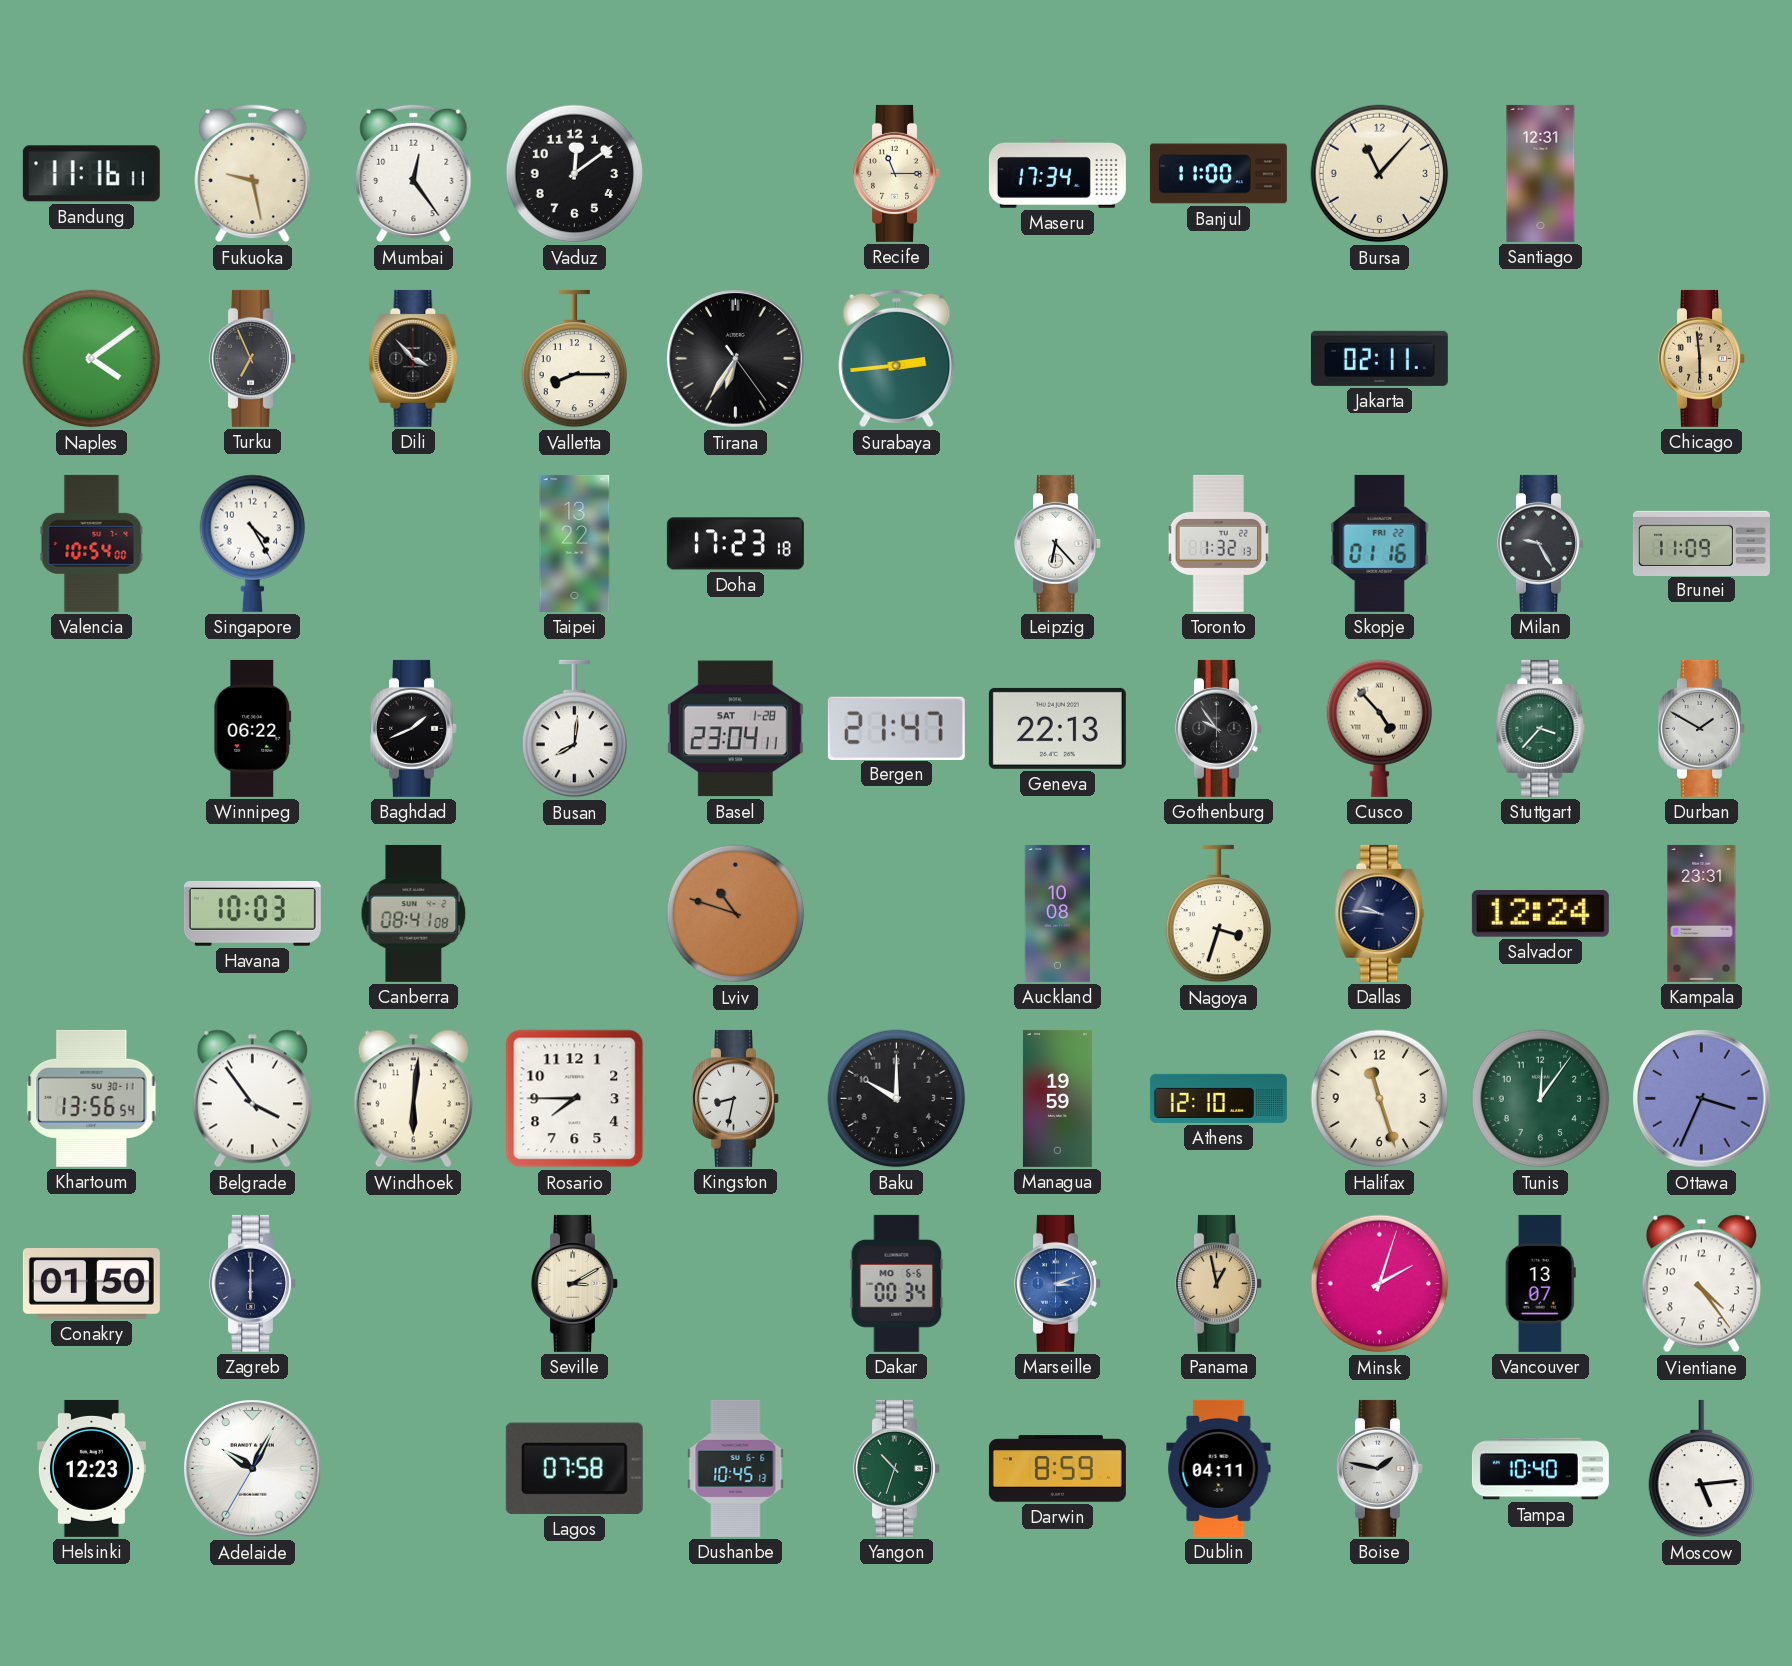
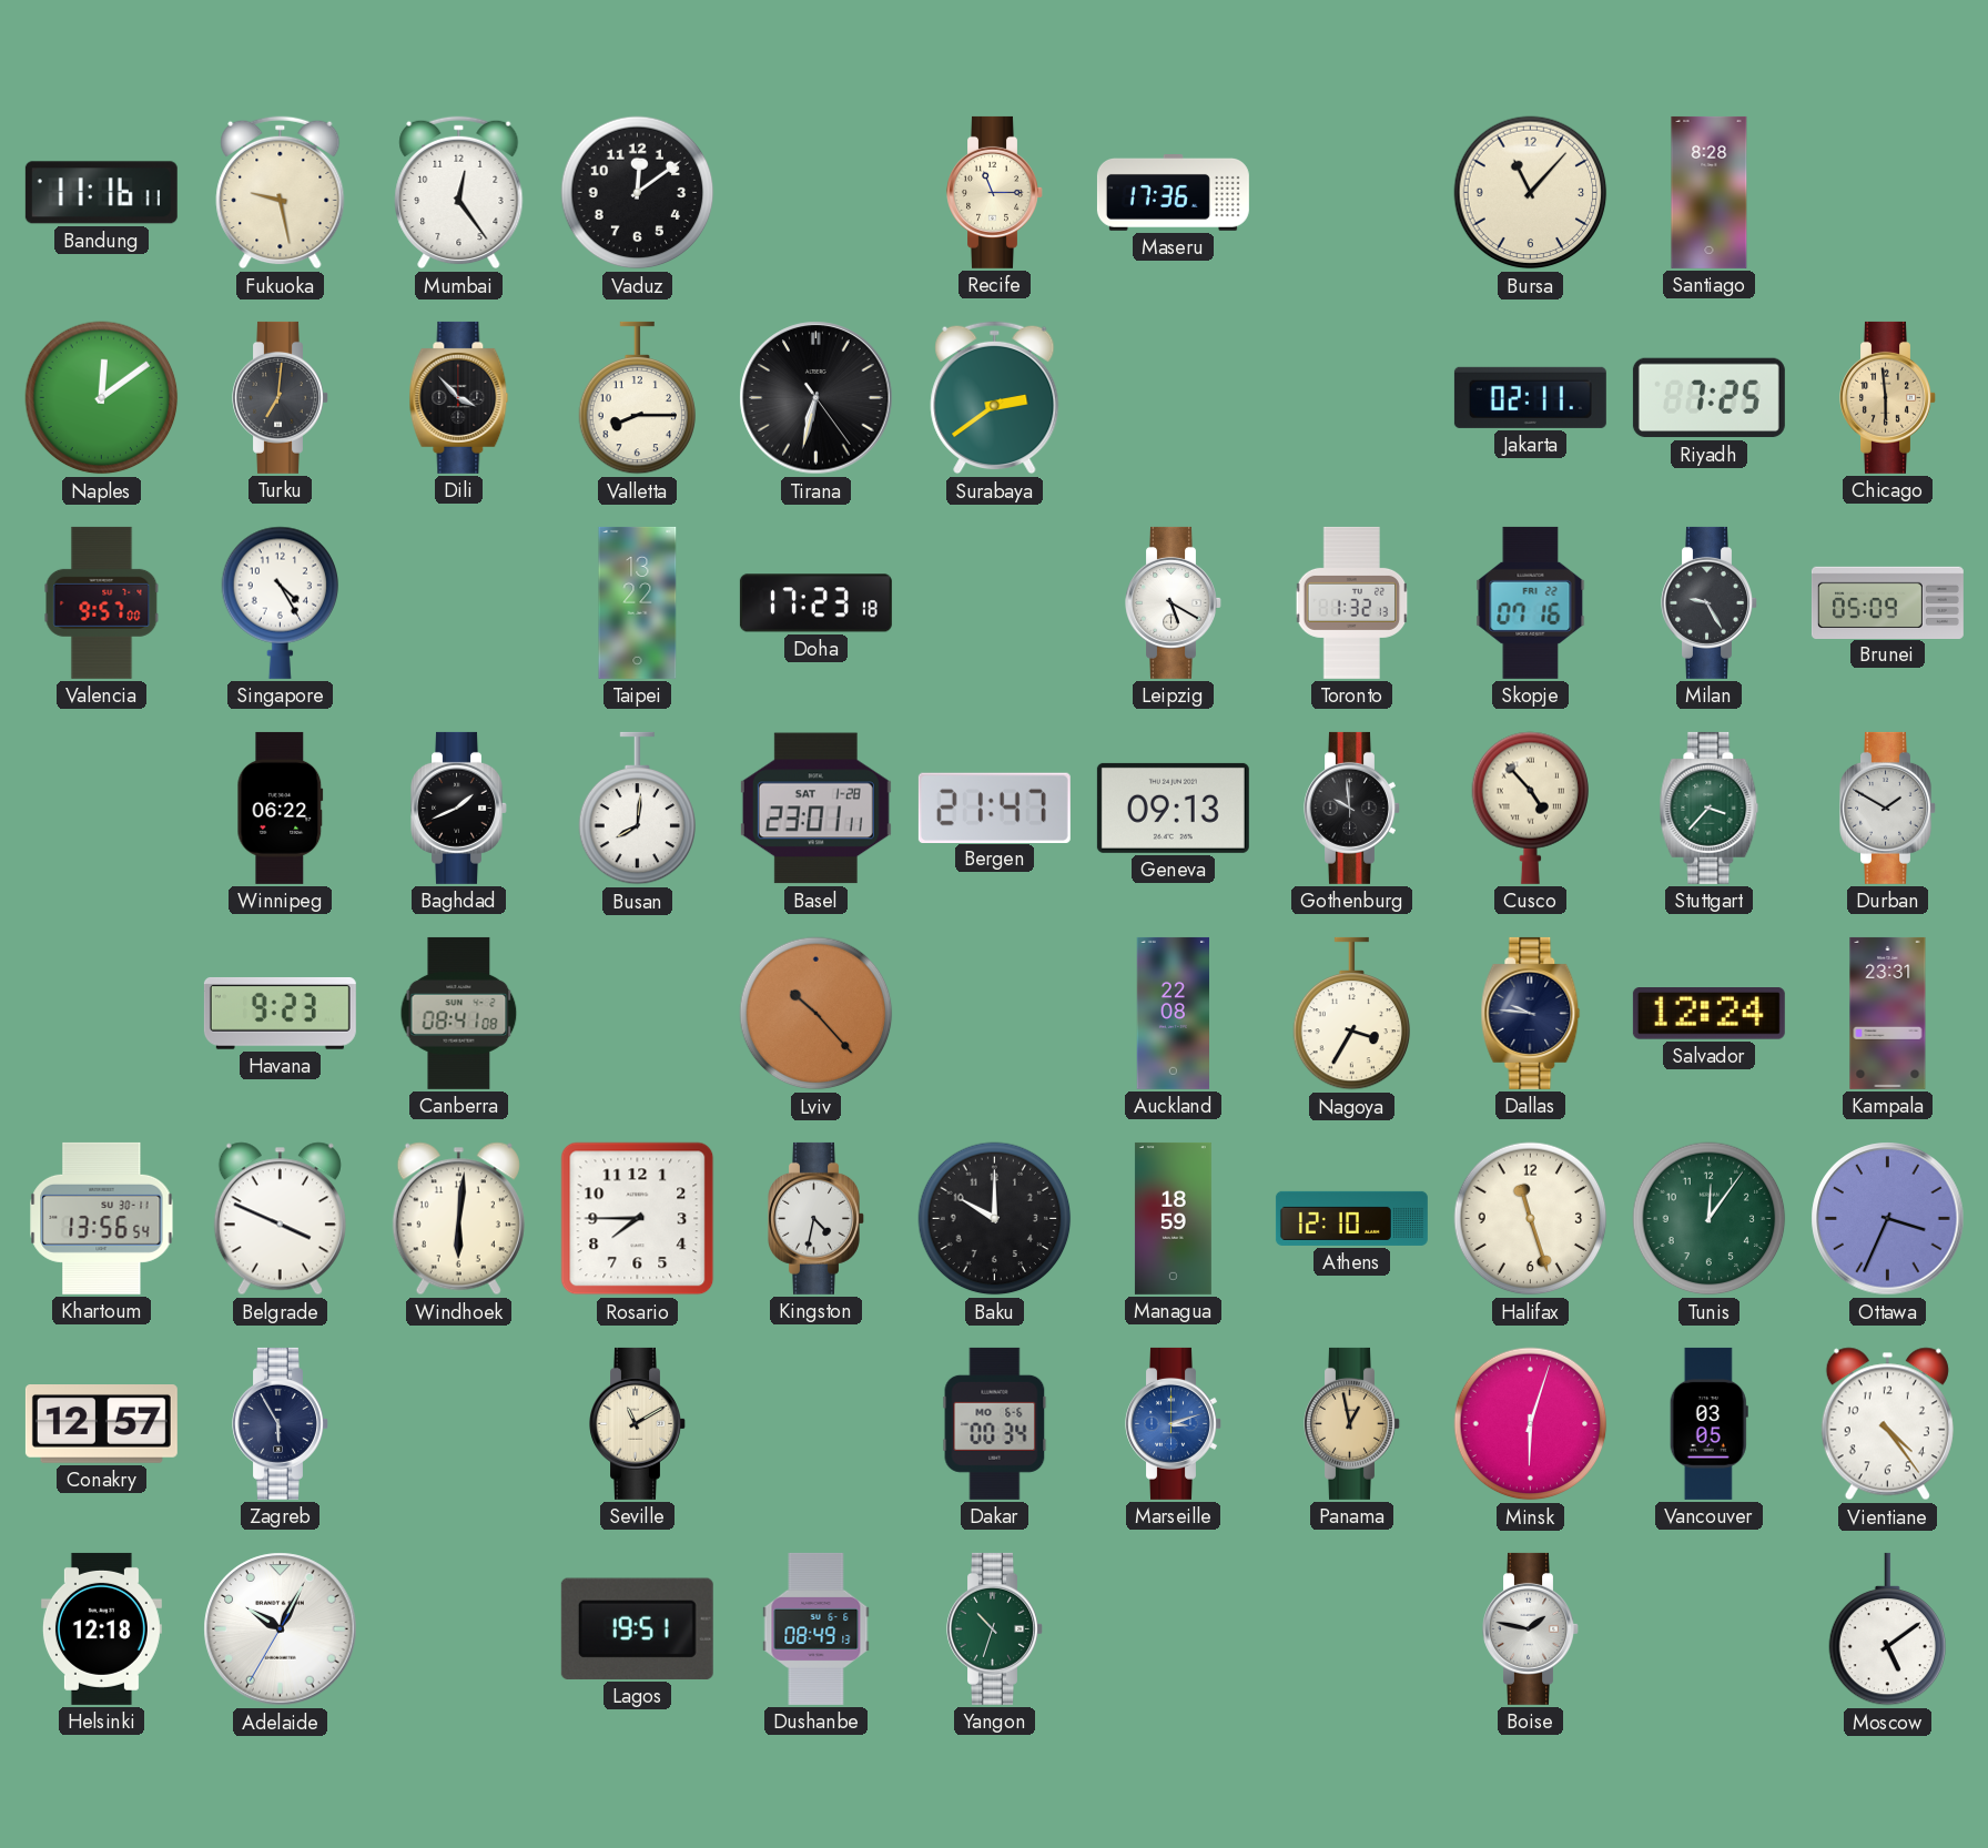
Maseru: 17:34 -> 17:36
Banjul: 11:00 -> none
Santiago: 12:31 -> 8:28
Naples: 4:09 -> 12:09
Turku: 6:56 -> 7:01
Tirana: 6:35 -> 6:32
Surabaya: 2:44 -> 2:39
Riyadh: none -> 7:25
Valencia: 10:54 -> 9:57
Leipzig: 6:23 -> 5:20
Skopje: 01:16 -> 07:16
Brunei: 11:09 -> 05:09
Basel: 23:04 -> 23:01
Geneva: 22:13 -> 09:13
Gothenburg: 9:54 -> 9:59
Havana: 10:03 -> 9:23
Lviv: 10:48 -> 10:23
Auckland: 10:08 -> 22:08
Nagoya: 3:33 -> 3:35
Belgrade: 3:54 -> 3:49
Kingston: 8:32 -> 4:32
Managua: 19:59 -> 18:59
Conakry: 01:50 -> 12:57
Zagreb: 6:00 -> 5:55
Seville: 3:10 -> 11:10
Minsk: 2:03 -> 6:03
Vancouver: 13:07 -> 03:05
Helsinki: 12:23 -> 12:18
Lagos: 07:58 -> 19:51
Dushanbe: 10:45 -> 08:49
Darwin: 8:59 -> none
Dublin: 04:11 -> none
Tampa: 10:40 -> none
Moscow: 5:14 -> 5:09
